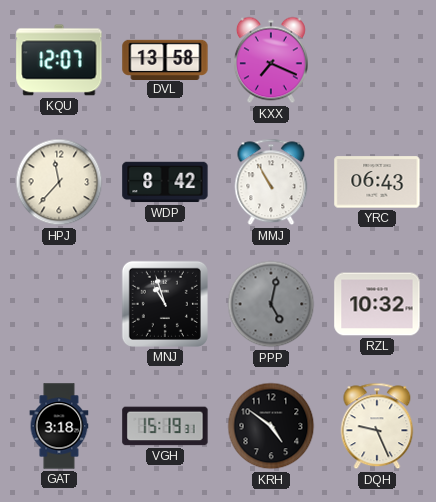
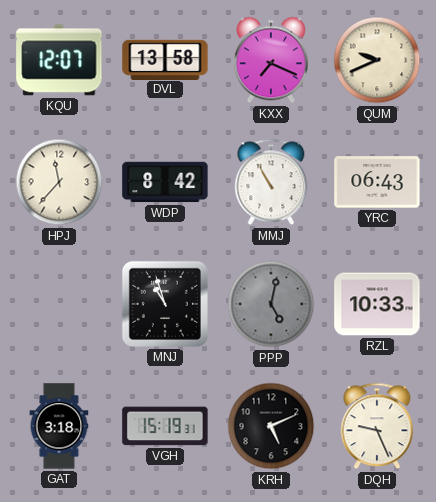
QUM: none -> 9:41
RZL: 10:32 -> 10:33
KRH: 4:51 -> 5:11
